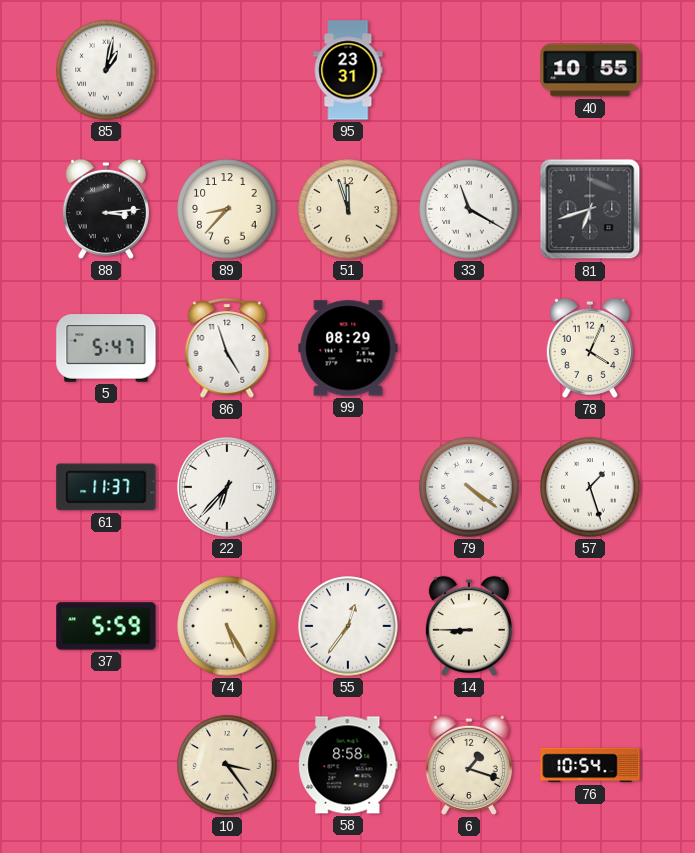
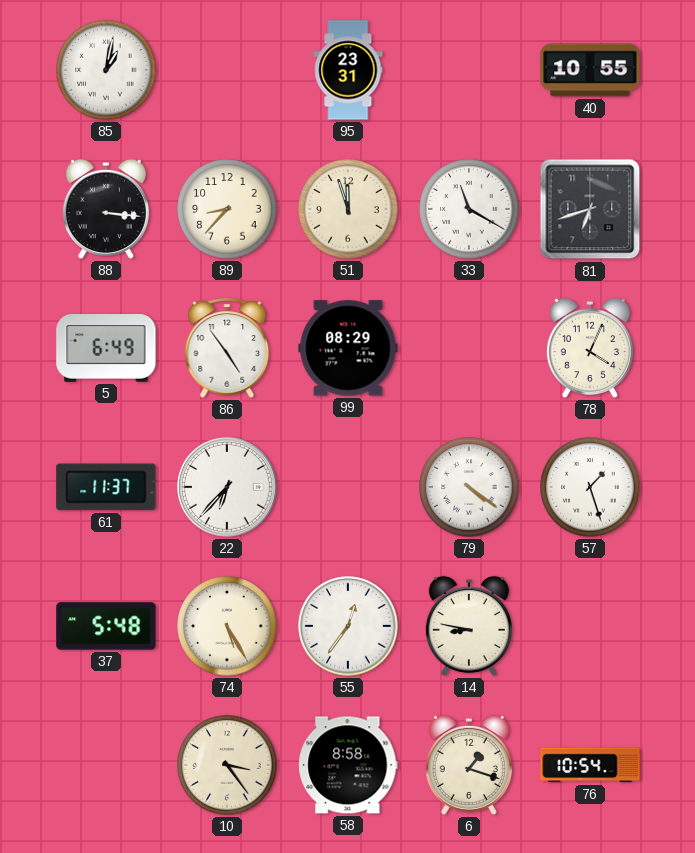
88: 3:14 -> 3:16
5: 5:47 -> 6:49
86: 4:57 -> 4:54
37: 5:59 -> 5:48
14: 8:45 -> 8:47
